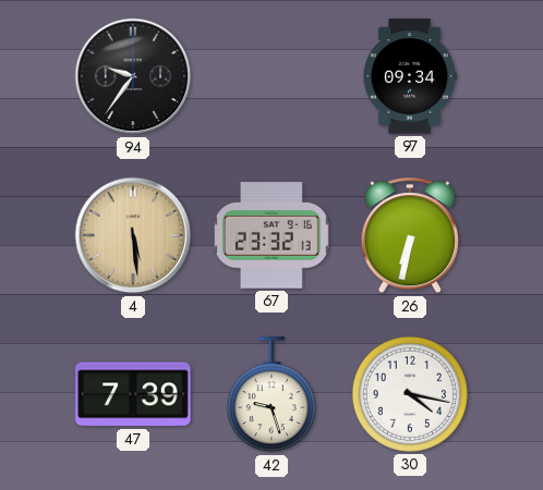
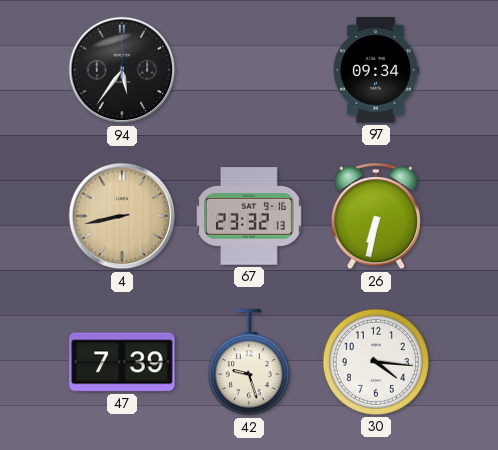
94: 9:36 -> 5:36
4: 5:29 -> 8:43
30: 4:17 -> 4:16
